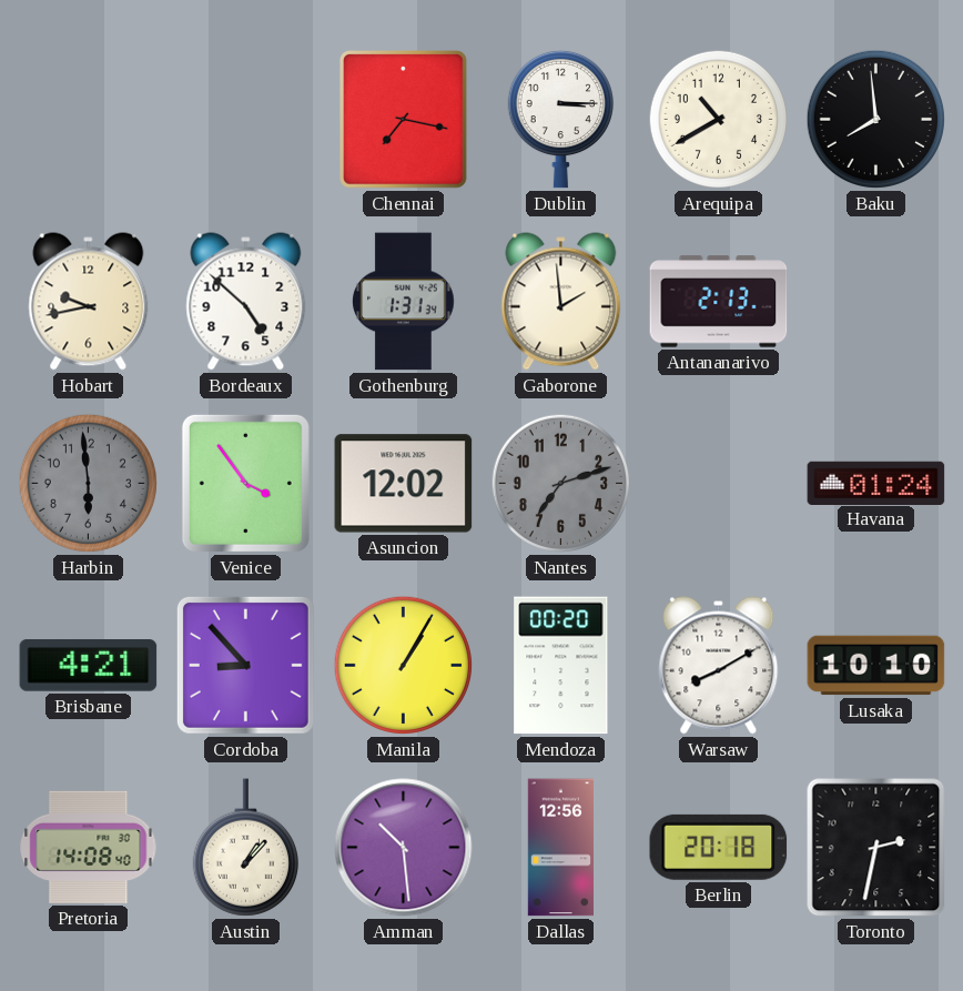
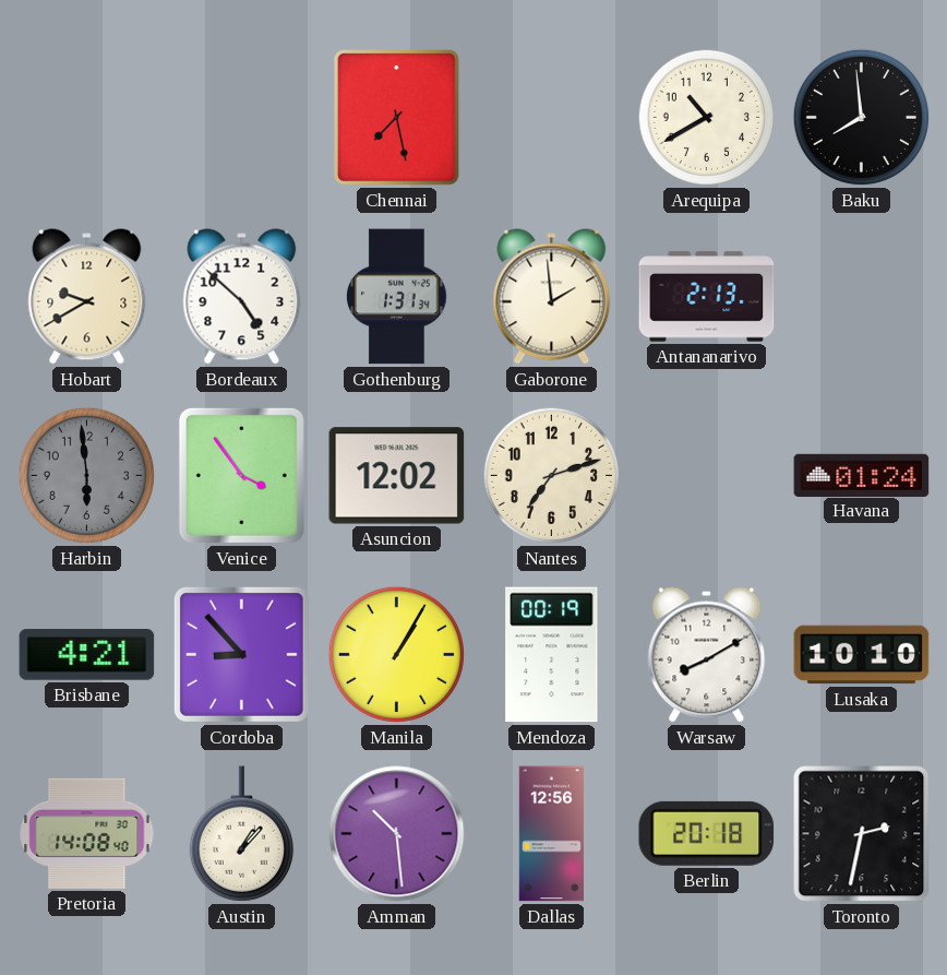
Chennai: 7:17 -> 7:28
Dublin: 3:15 -> none
Hobart: 9:43 -> 9:40
Nantes dial: grey -> cream
Mendoza: 00:20 -> 00:19
